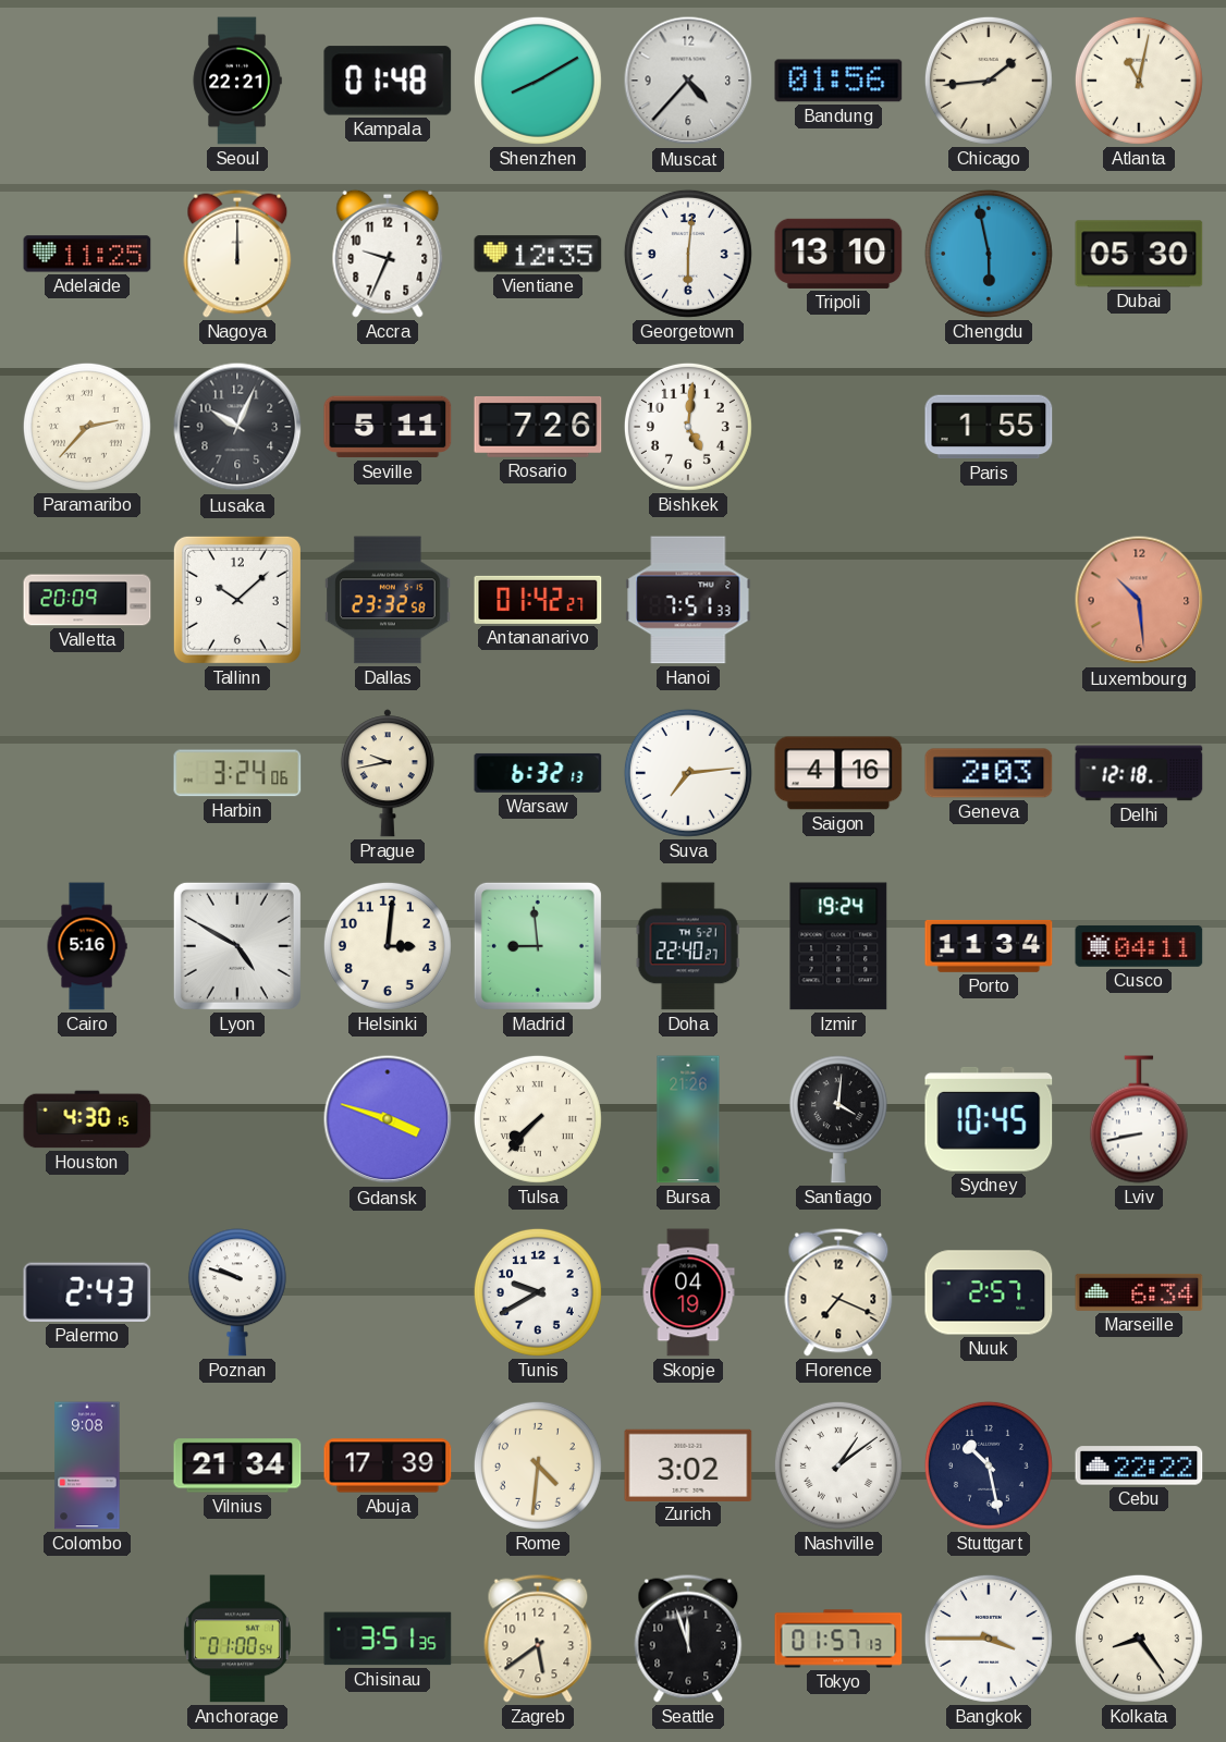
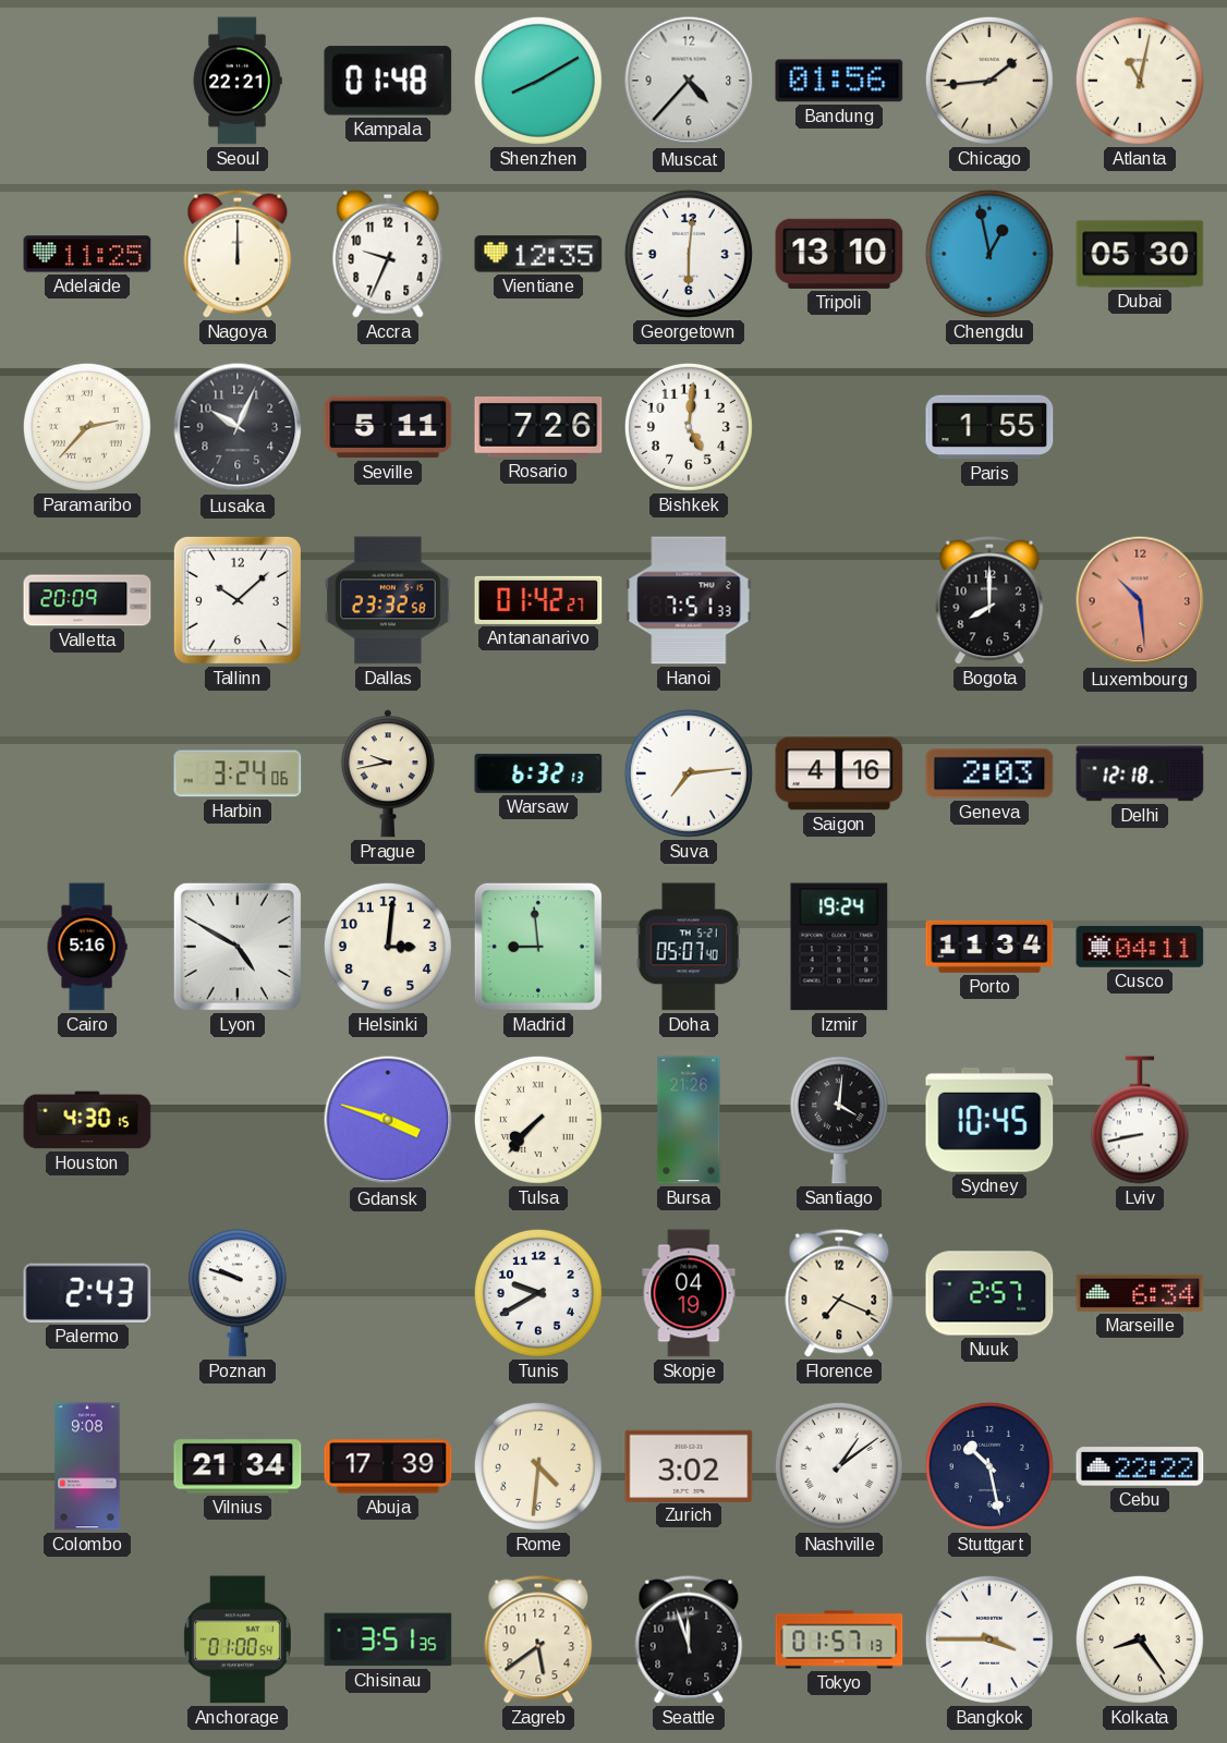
Chengdu: 5:58 -> 12:58
Bogota: none -> 8:00
Doha: 22:40 -> 05:07
